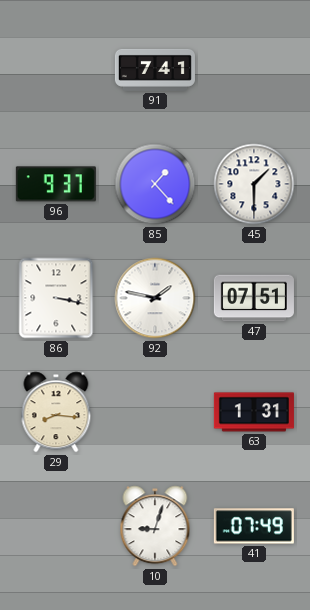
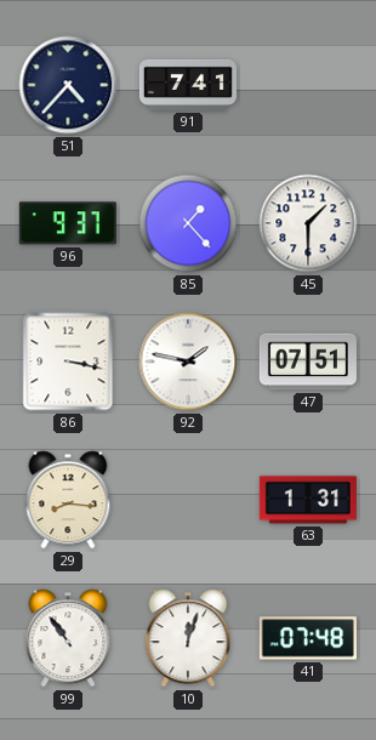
51: none -> 4:37
99: none -> 10:54
10: 9:03 -> 12:03
41: 07:49 -> 07:48
